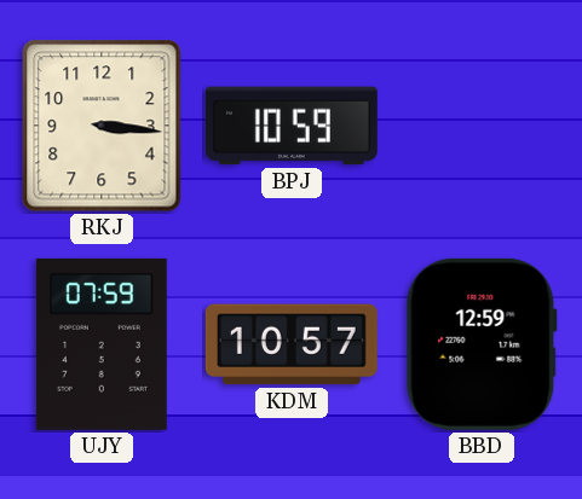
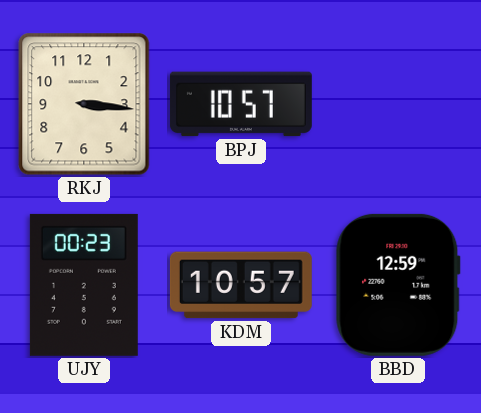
BPJ: 10:59 -> 10:57
UJY: 07:59 -> 00:23
